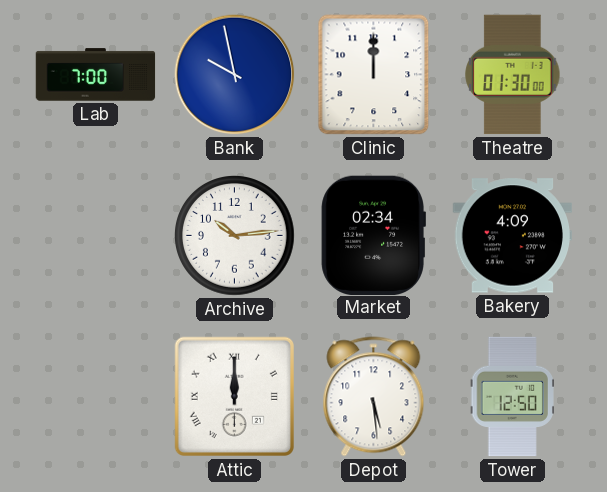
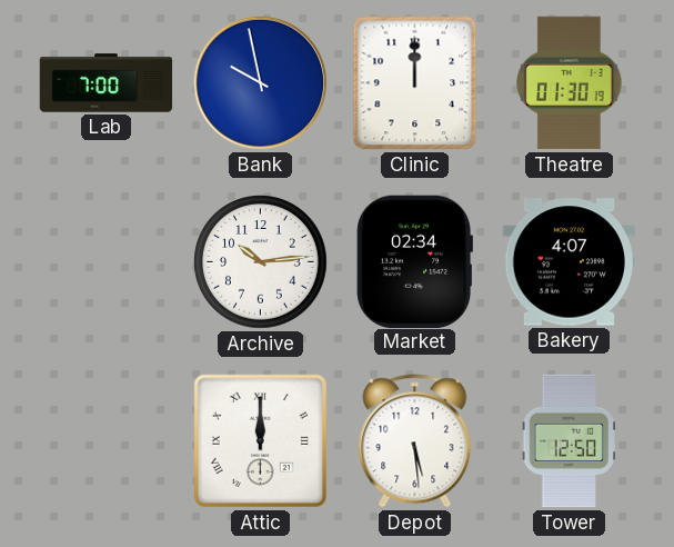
Theatre: 01:30:00 -> 01:30:19
Bakery: 4:09 -> 4:07
